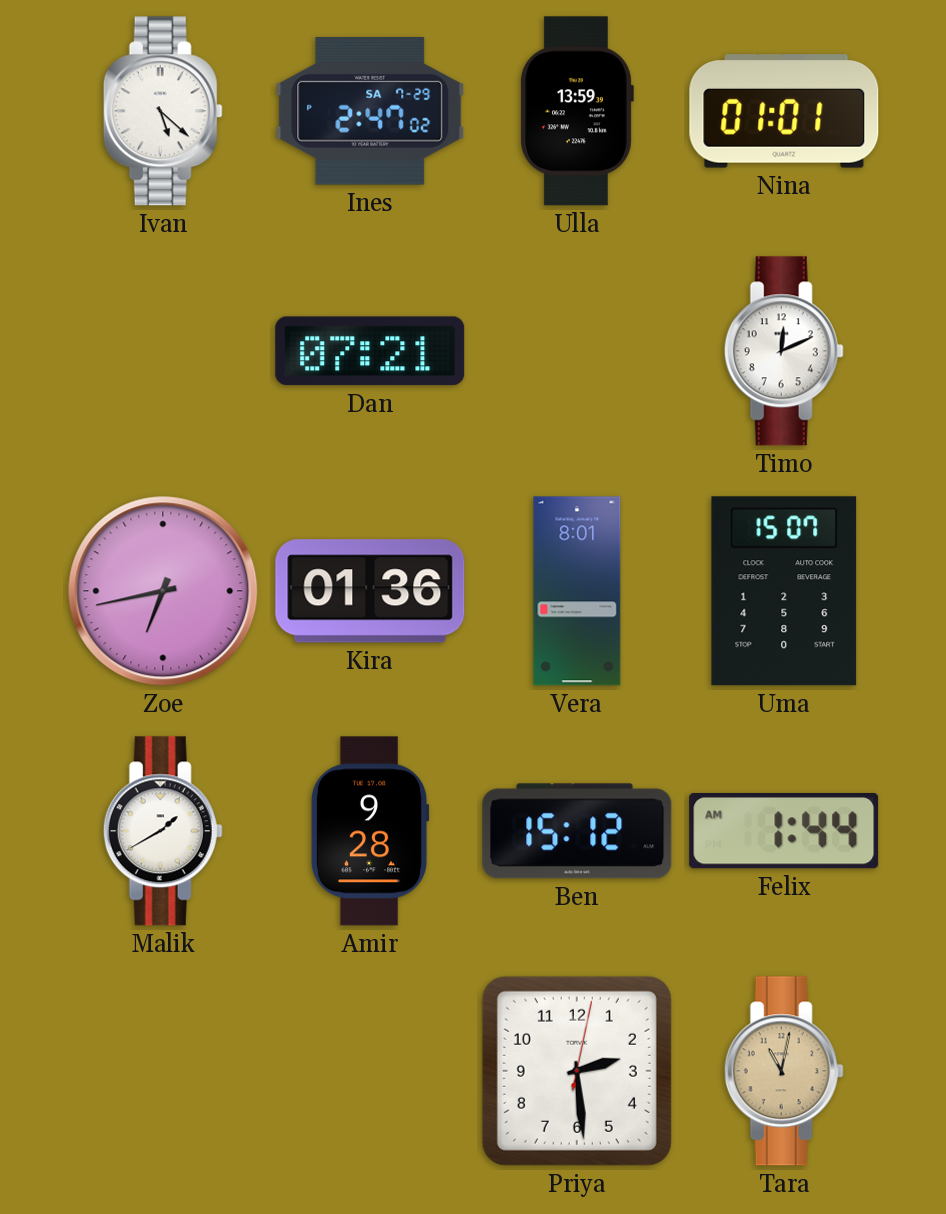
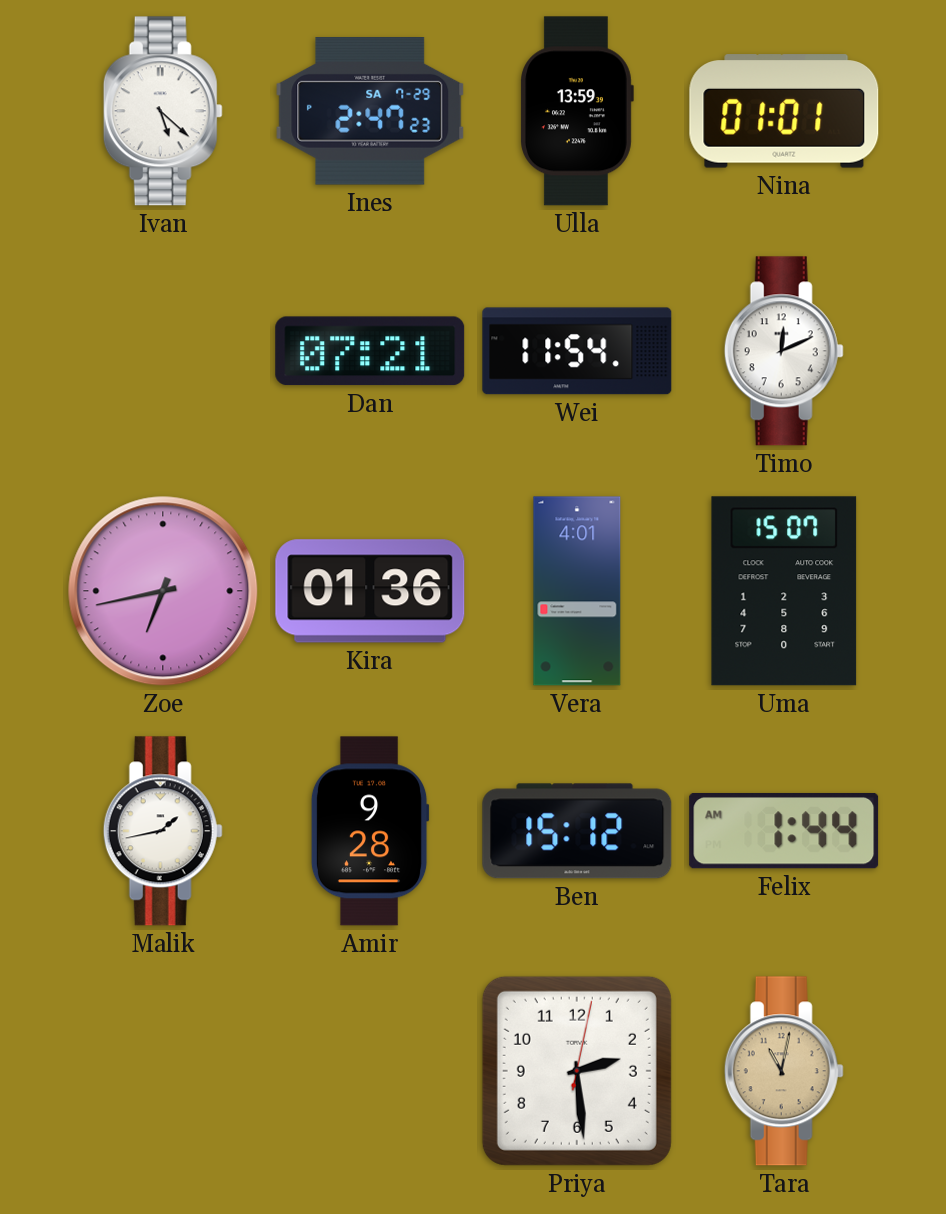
Ines: 2:47:02 -> 2:47:23
Wei: none -> 11:54
Vera: 8:01 -> 4:01
Malik: 1:40 -> 1:43
